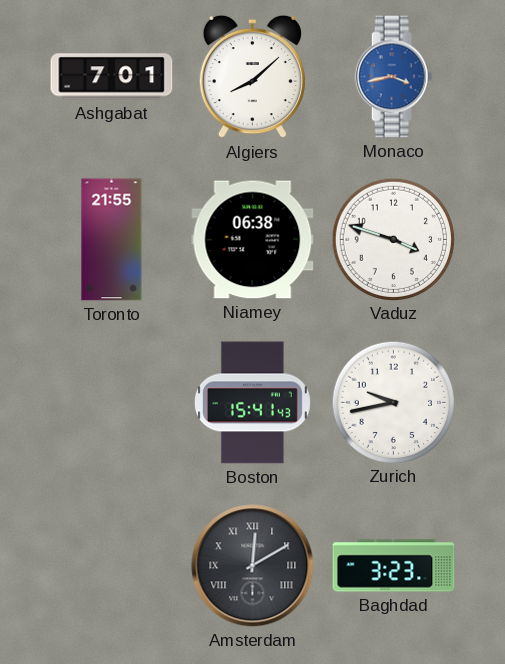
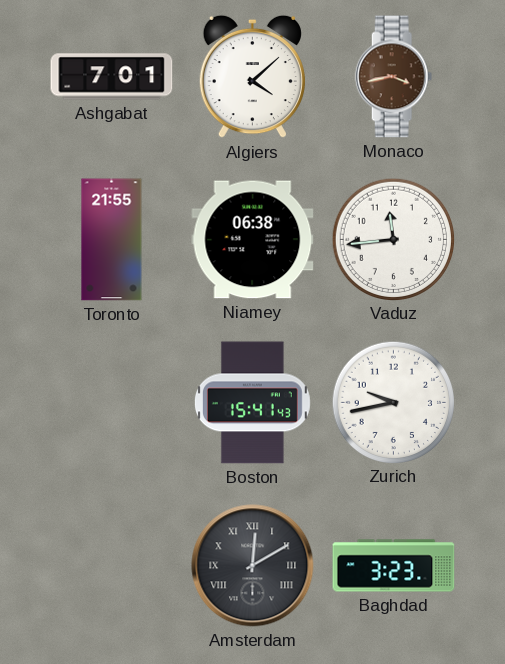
Algiers: 8:08 -> 4:08
Monaco dial: blue -> brown
Vaduz: 3:48 -> 11:44
